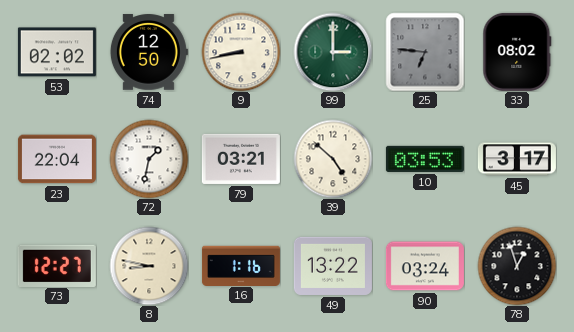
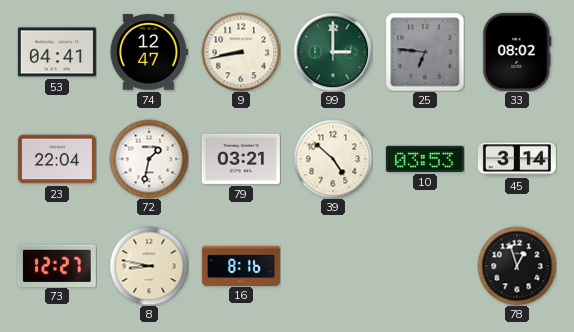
53: 02:02 -> 04:41
74: 12:50 -> 12:47
45: 3:17 -> 3:14
16: 1:16 -> 8:16
49: 13:22 -> none
90: 03:24 -> none
